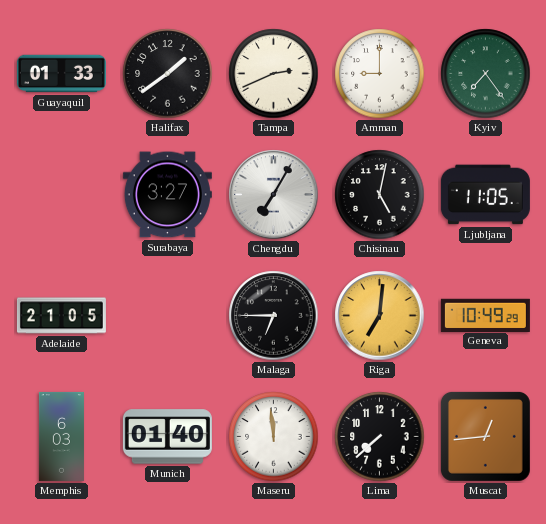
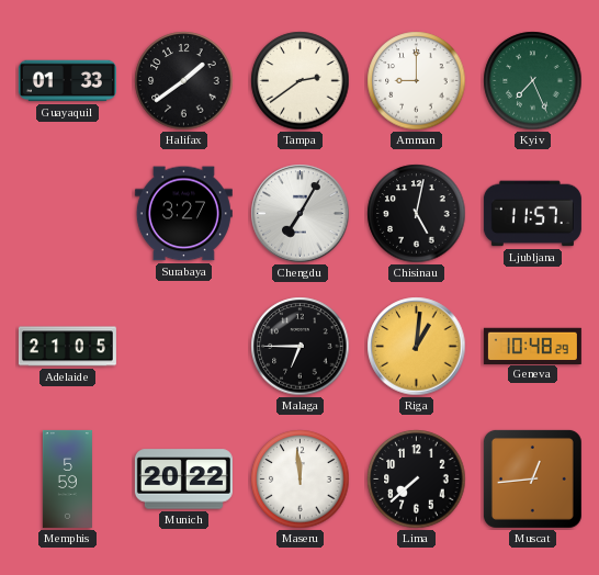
Tampa: 2:41 -> 2:39
Kyiv: 7:24 -> 7:26
Ljubljana: 11:05 -> 11:57
Riga: 7:01 -> 1:01
Geneva: 10:49 -> 10:48
Memphis: 6:03 -> 5:59
Munich: 01:40 -> 20:22
